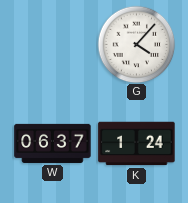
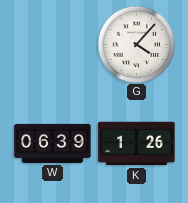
W: 06:37 -> 06:39
K: 1:24 -> 1:26
